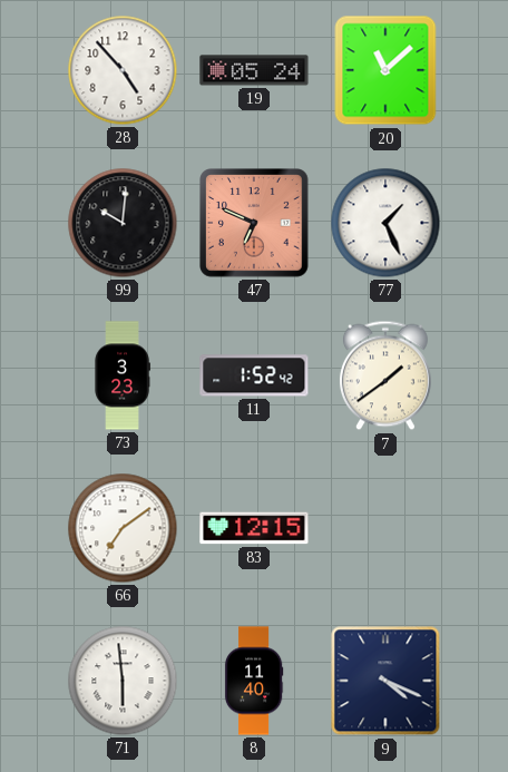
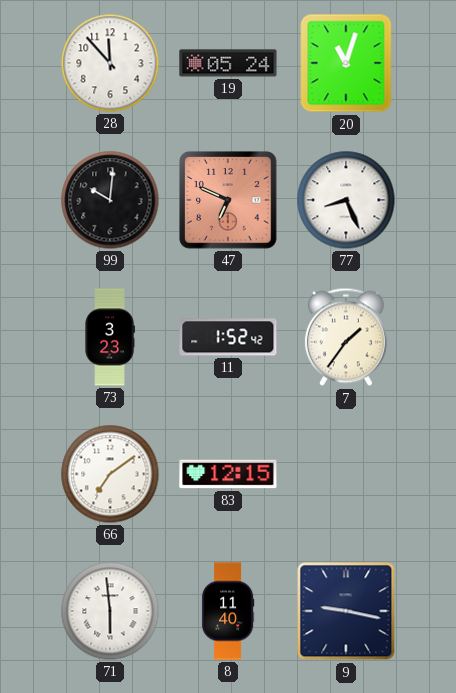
28: 4:53 -> 11:53
20: 11:08 -> 11:03
77: 1:26 -> 8:26
7: 1:39 -> 1:36
9: 4:19 -> 9:17
